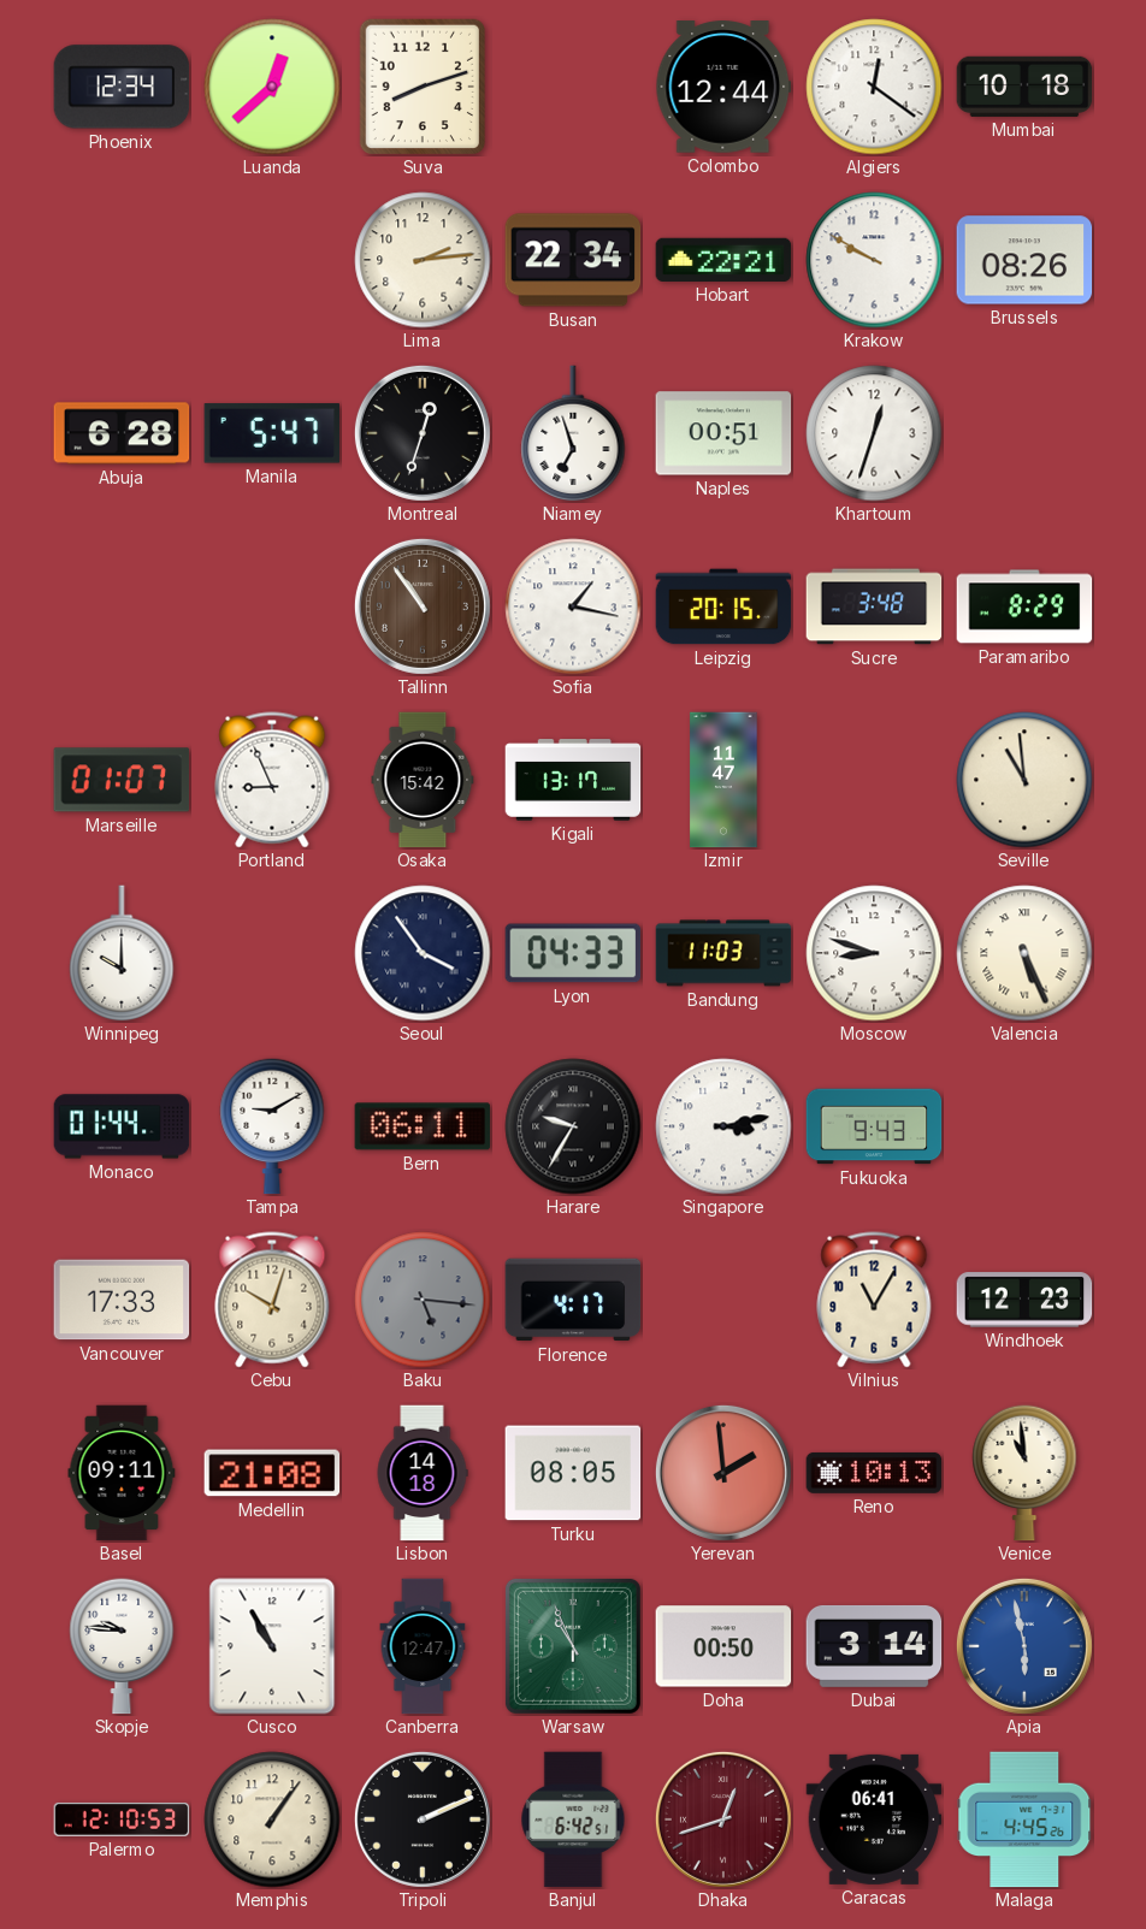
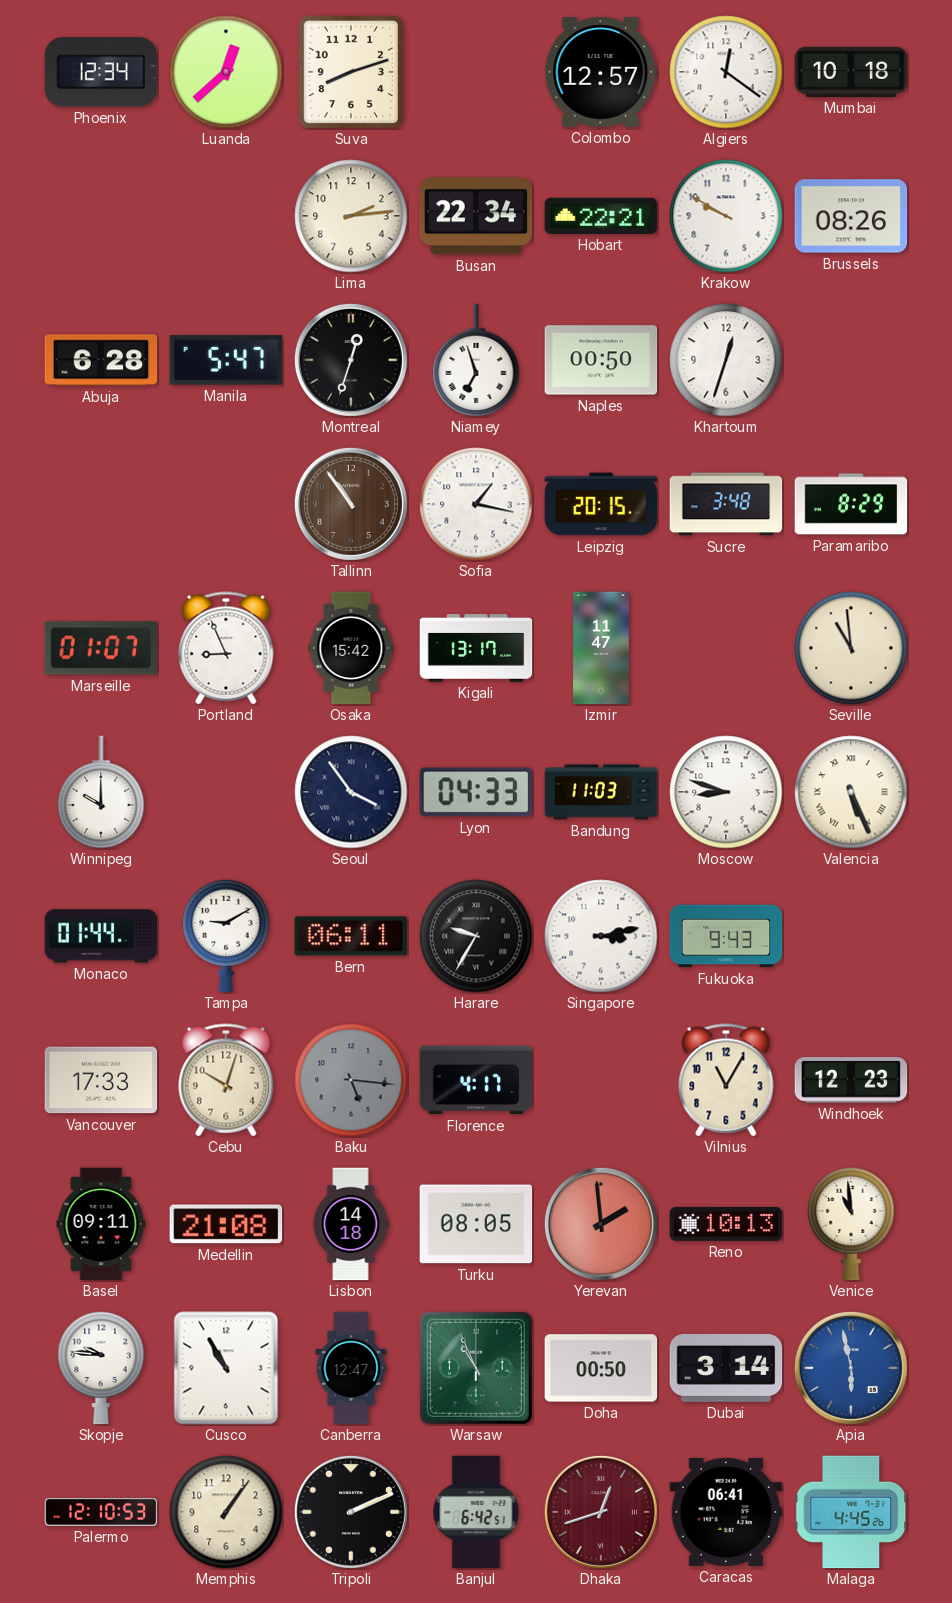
Colombo: 12:44 -> 12:57
Naples: 00:51 -> 00:50
